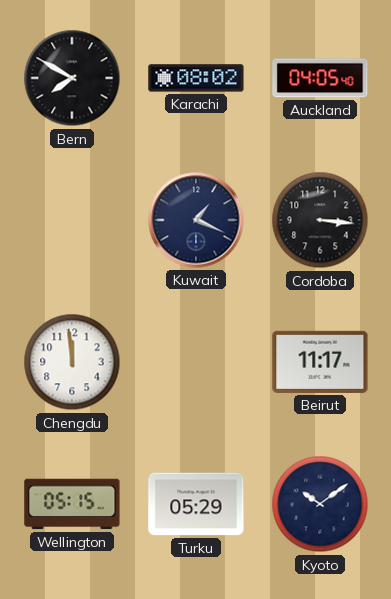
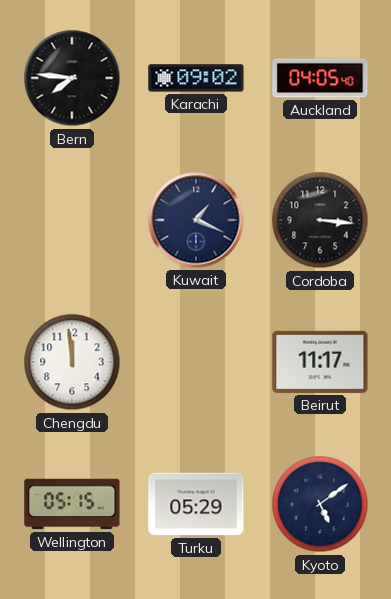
Bern: 7:50 -> 7:46
Karachi: 08:02 -> 09:02
Kyoto: 10:09 -> 5:09
